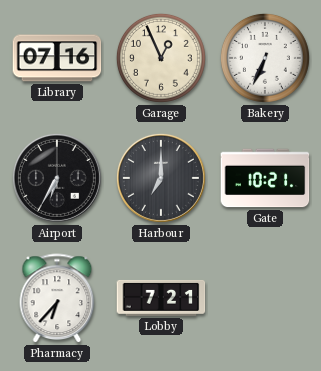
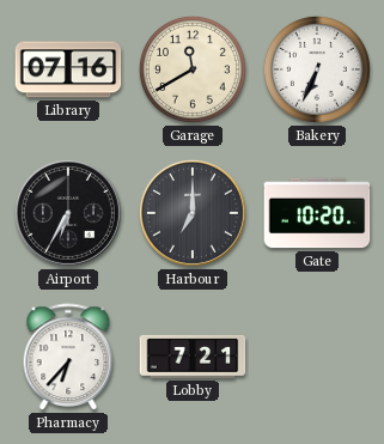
Garage: 12:56 -> 11:40
Gate: 10:21 -> 10:20
